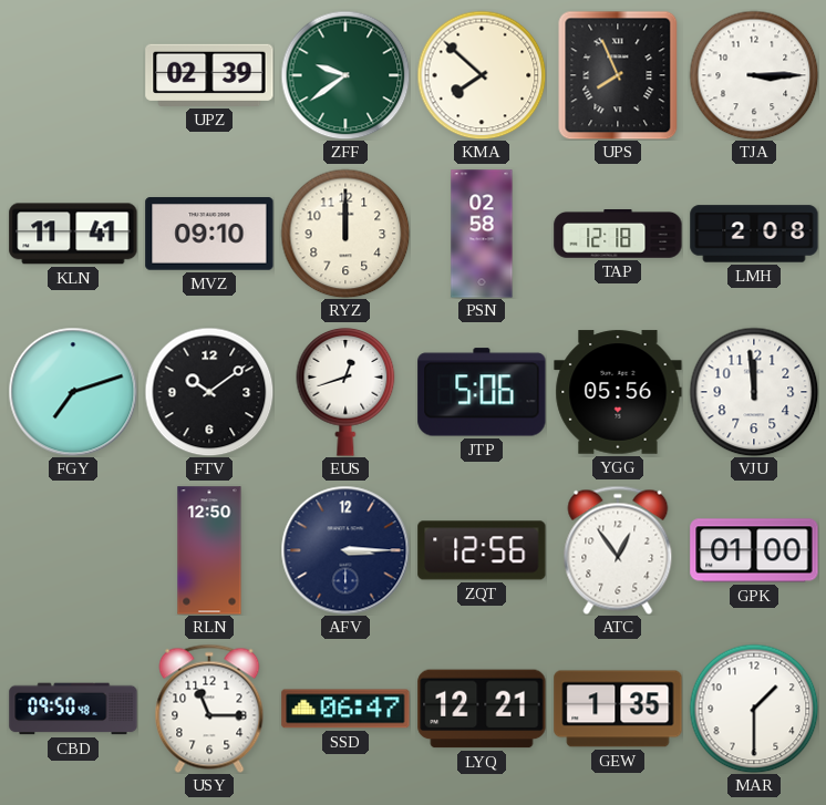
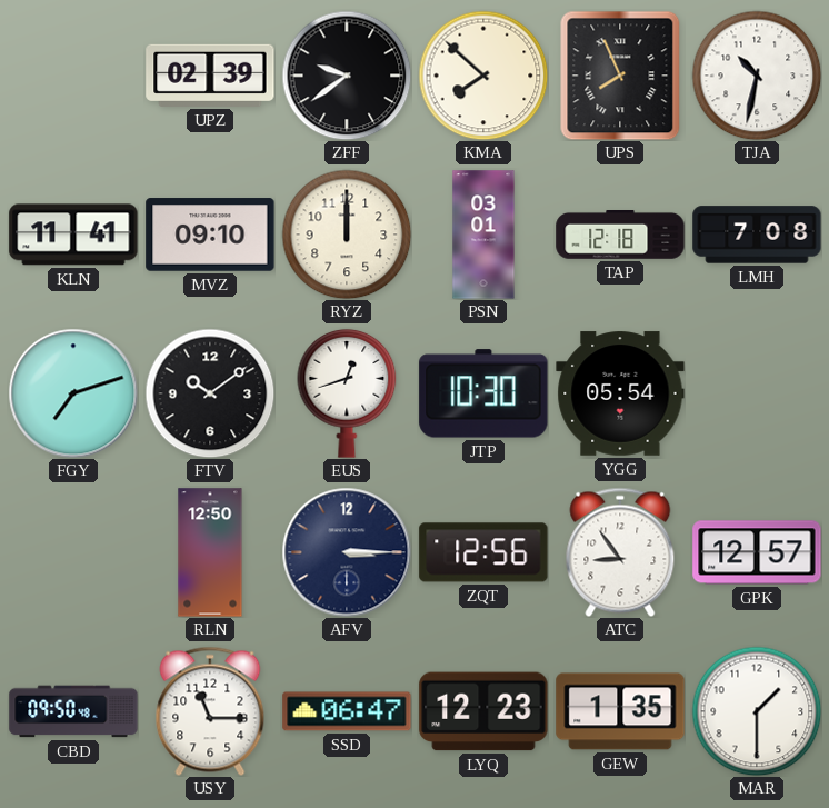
ZFF dial: green -> black
TJA: 3:15 -> 10:32
PSN: 02:58 -> 03:01
LMH: 2:08 -> 7:08
JTP: 5:06 -> 10:30
YGG: 05:56 -> 05:54
VJU: 11:59 -> none
ATC: 12:54 -> 8:54
GPK: 01:00 -> 12:57
LYQ: 12:21 -> 12:23
